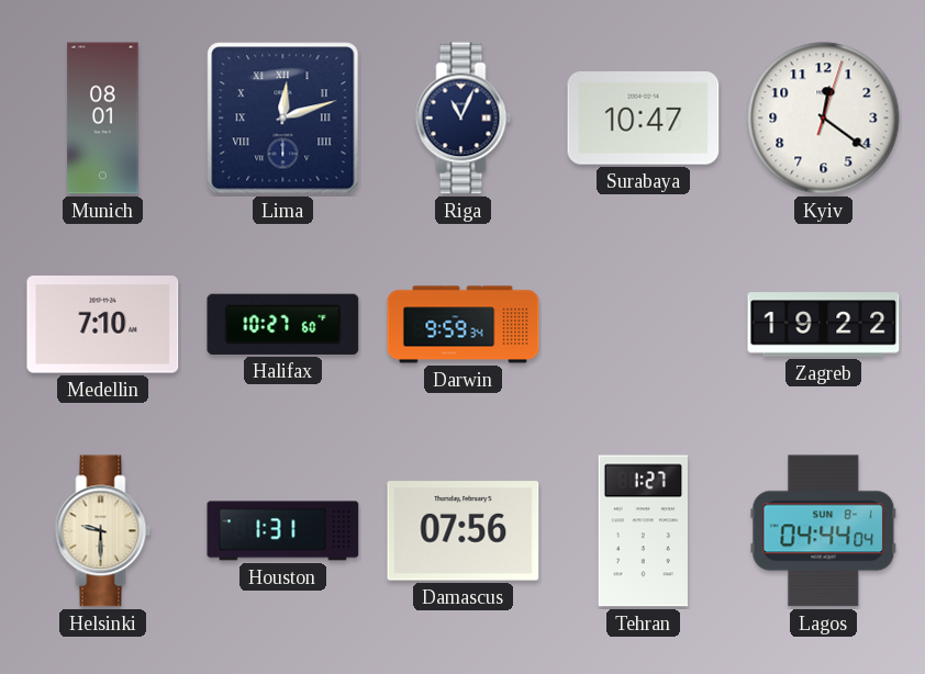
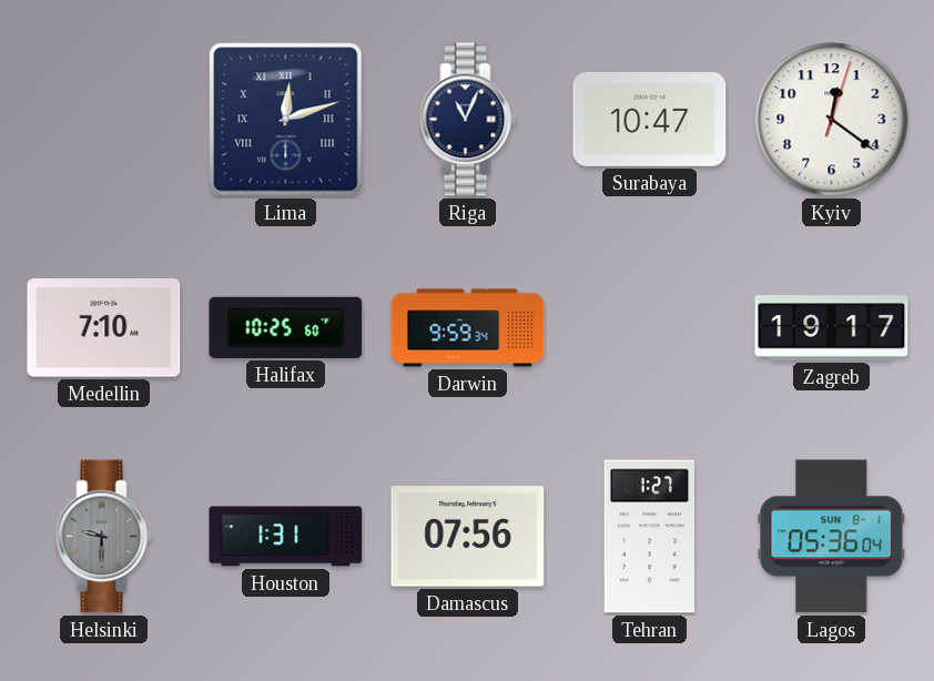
Munich: 08:01 -> none
Halifax: 10:27 -> 10:25
Zagreb: 19:22 -> 19:17
Helsinki dial: cream -> grey
Lagos: 04:44 -> 05:36
